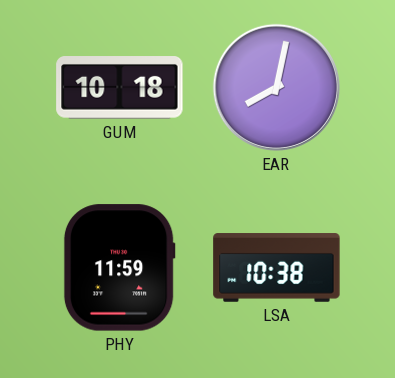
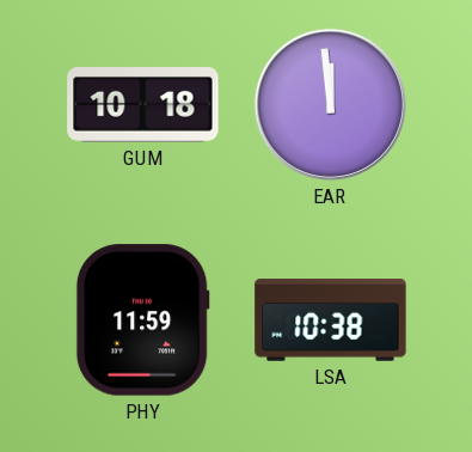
EAR: 8:02 -> 11:59
